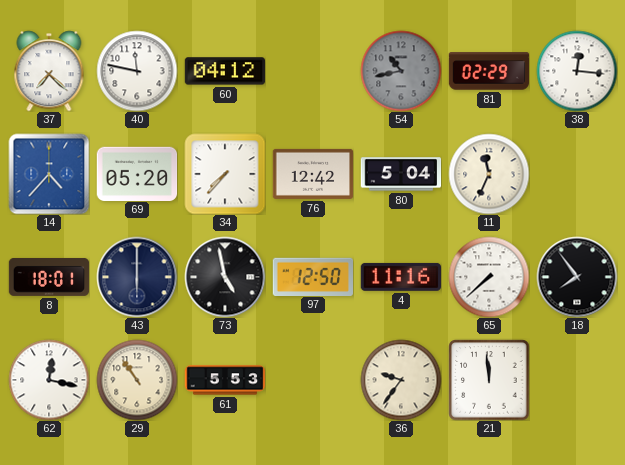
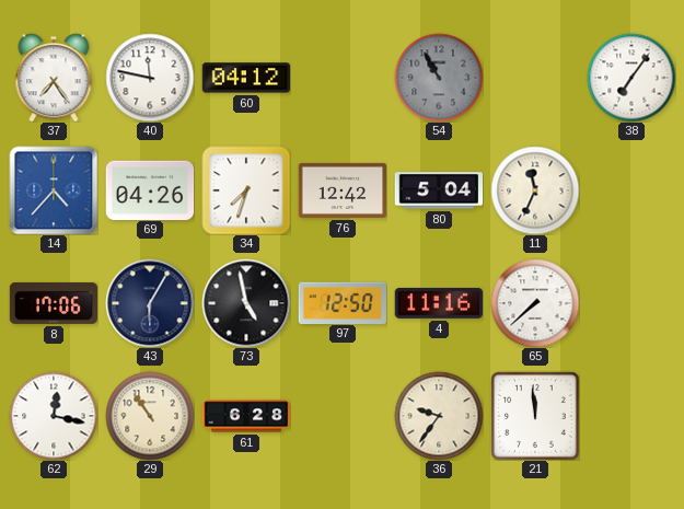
37: 7:22 -> 7:24
54: 10:43 -> 10:55
81: 02:29 -> none
38: 12:16 -> 7:06
69: 05:20 -> 04:26
34: 7:37 -> 7:33
8: 18:01 -> 17:06
43: 6:00 -> 6:05
18: 7:54 -> none
61: 5:53 -> 6:28
